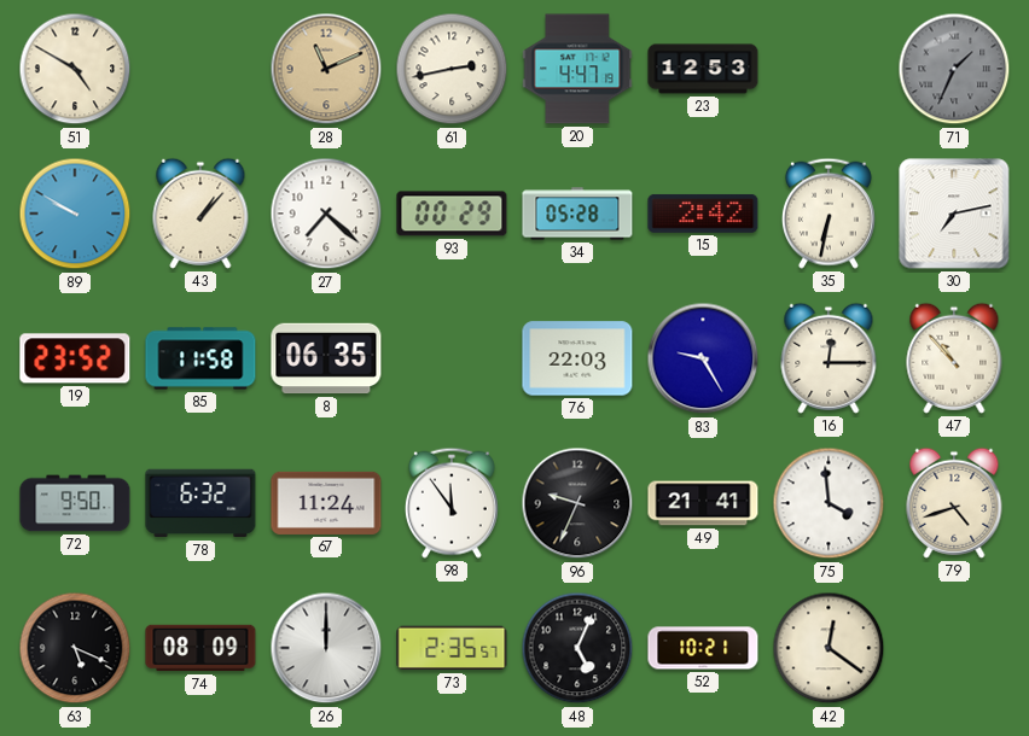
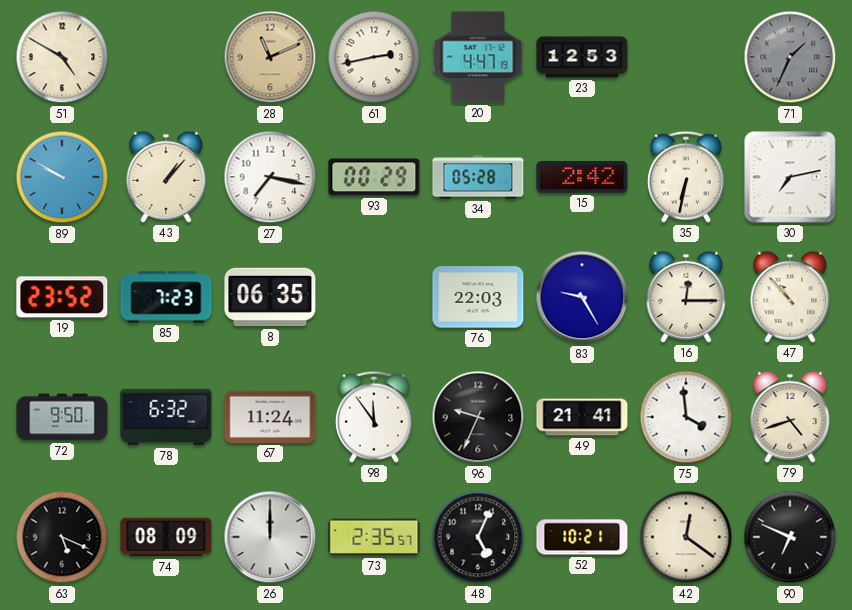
27: 7:22 -> 7:17
85: 11:58 -> 7:23
90: none -> 6:49
